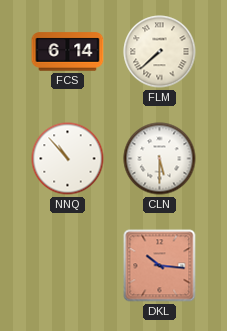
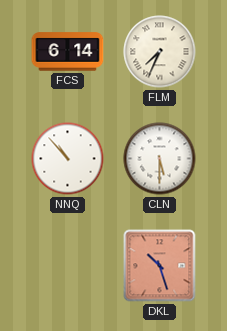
FLM: 7:38 -> 7:34
DKL: 10:16 -> 10:27
